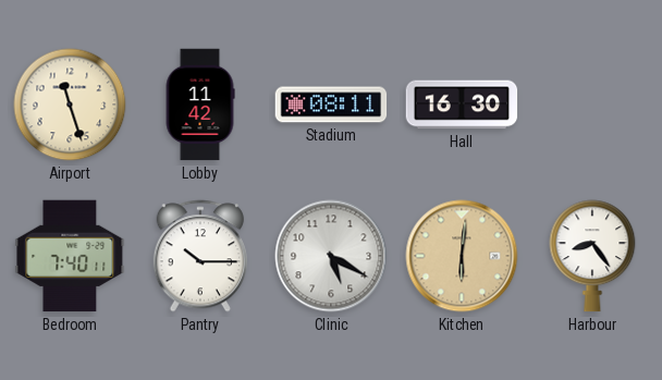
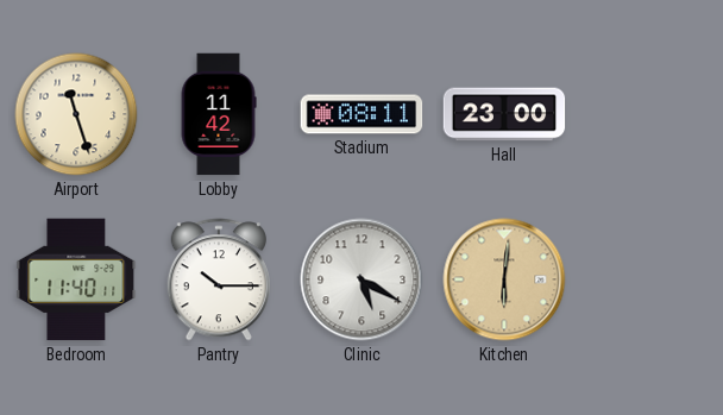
Hall: 16:30 -> 23:00
Bedroom: 7:40 -> 11:40
Harbour: 8:24 -> none
